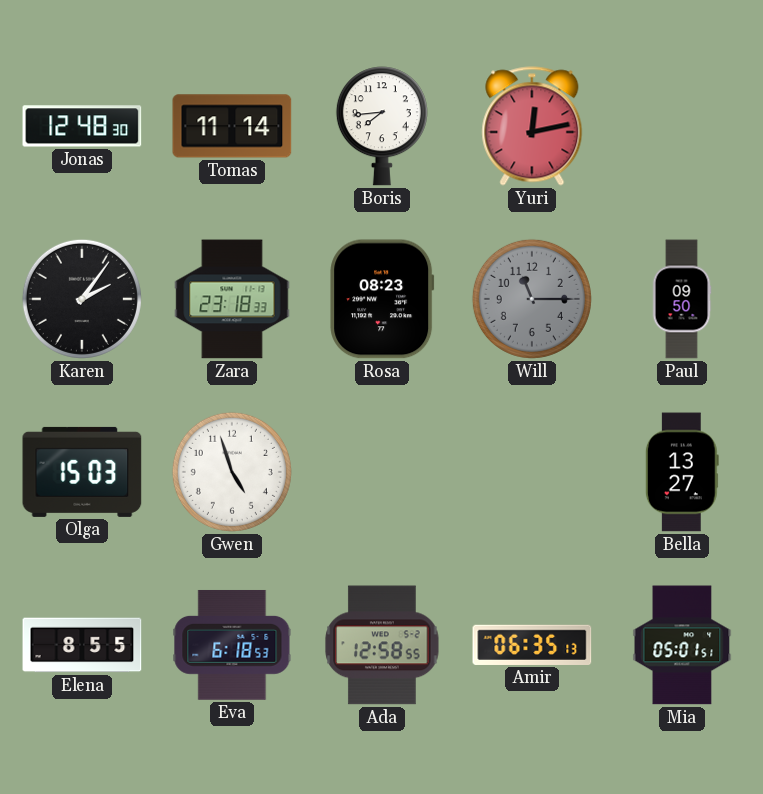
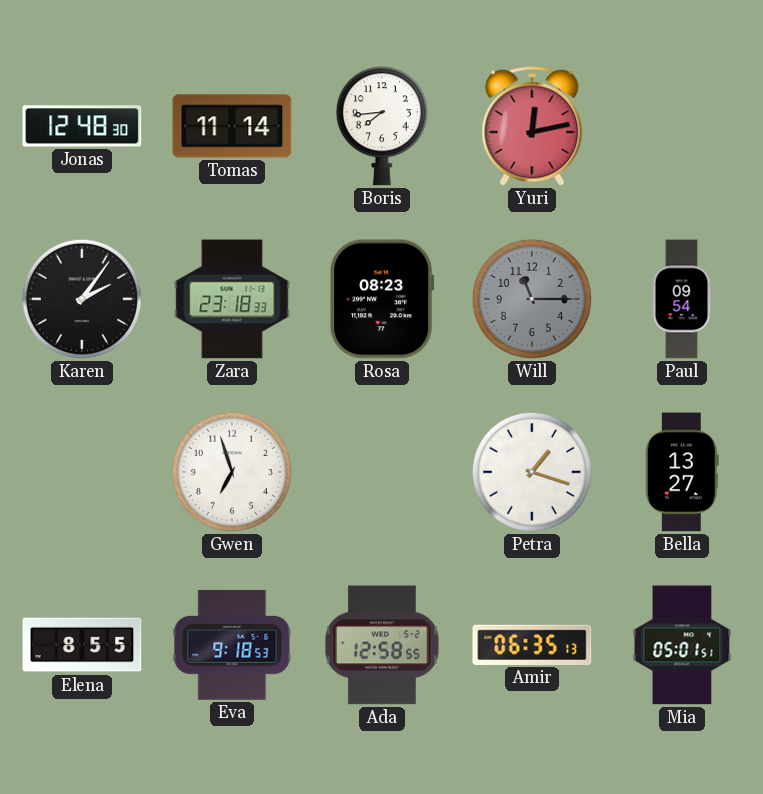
Paul: 09:50 -> 09:54
Olga: 15:03 -> none
Gwen: 4:57 -> 6:57
Petra: none -> 1:18
Eva: 6:18 -> 9:18
